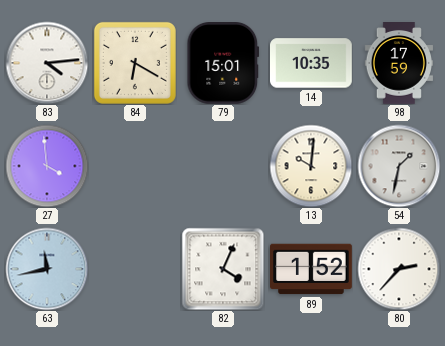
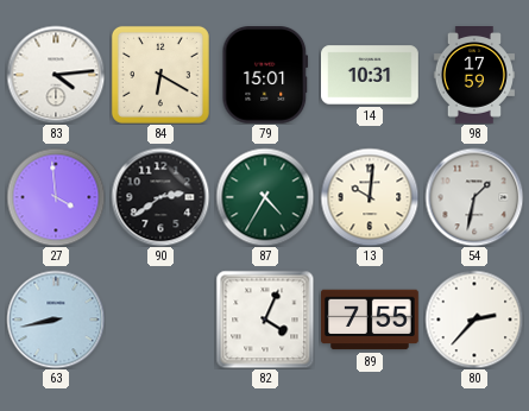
14: 10:35 -> 10:31
90: none -> 2:39
87: none -> 4:35
63: 11:43 -> 8:43
89: 1:52 -> 7:55
